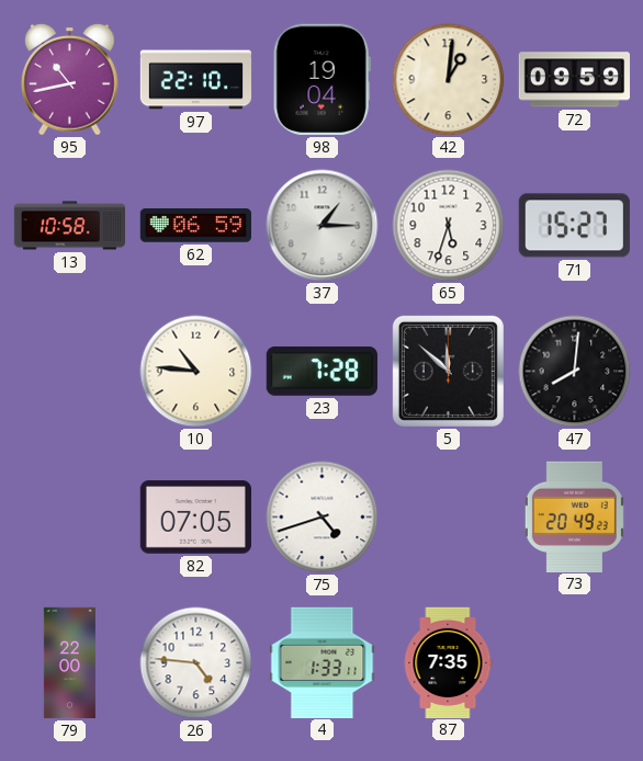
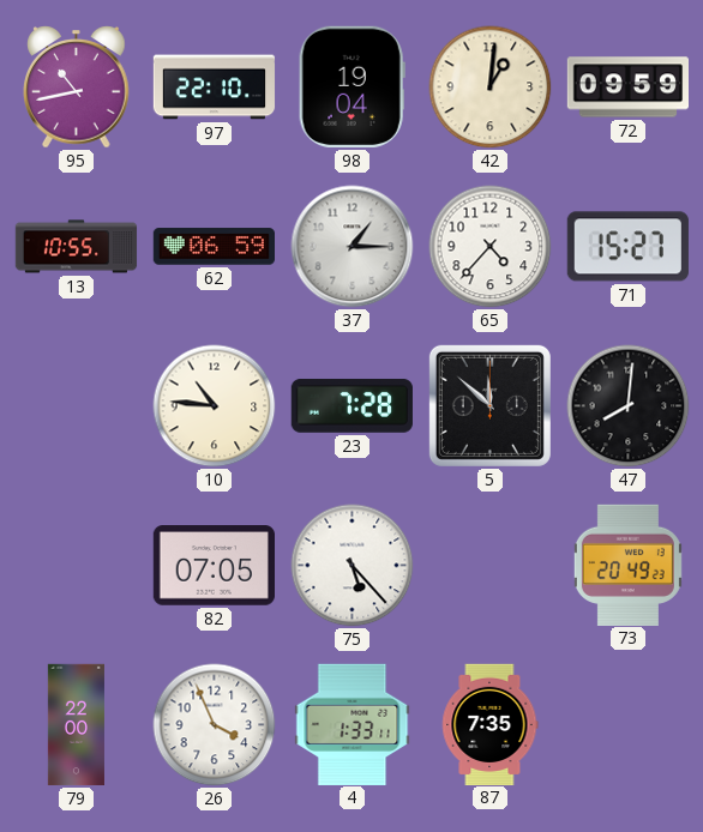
13: 10:58 -> 10:55
65: 5:33 -> 4:37
75: 4:42 -> 5:23
26: 4:46 -> 3:56
